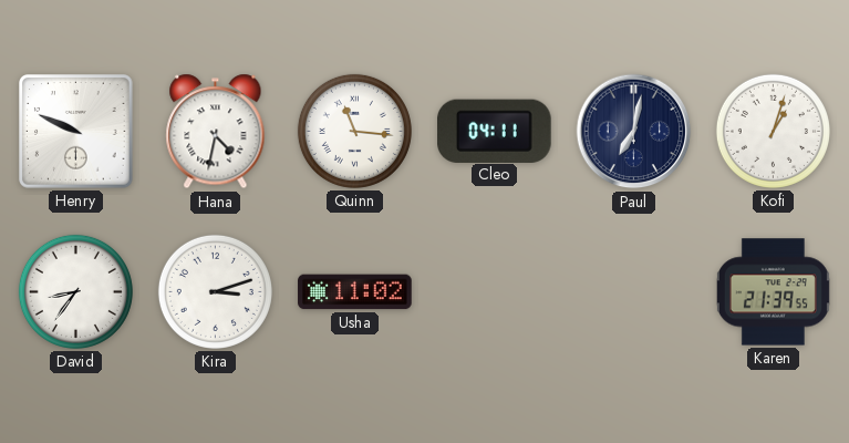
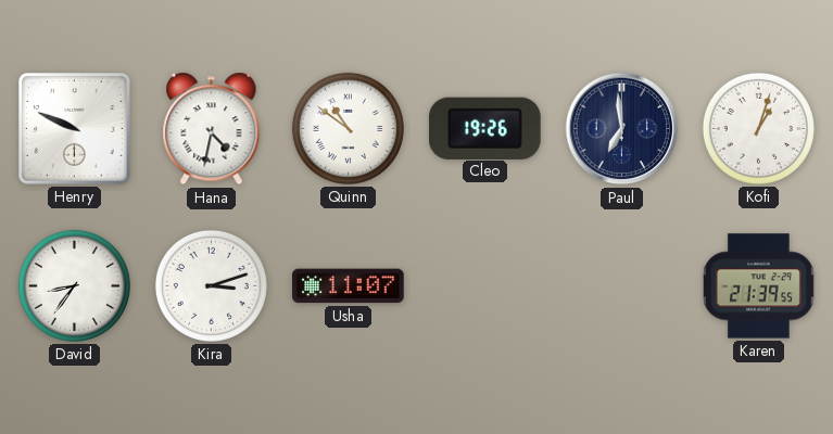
Quinn: 11:16 -> 10:51
Cleo: 04:11 -> 19:26
Paul: 7:02 -> 6:59
Usha: 11:02 -> 11:07
